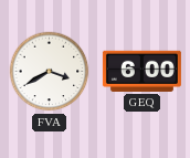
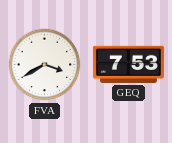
GEQ: 6:00 -> 7:53
